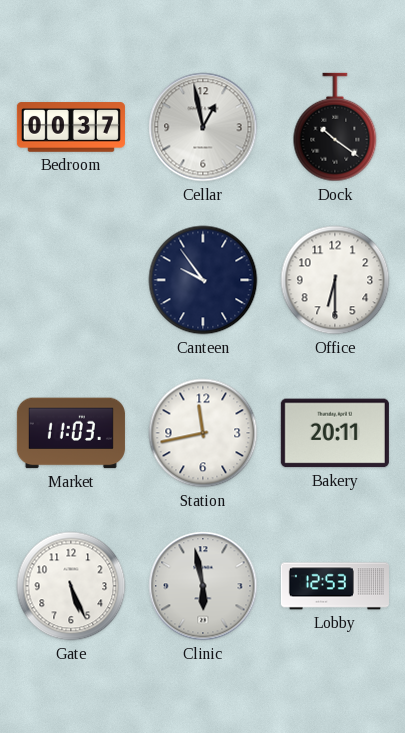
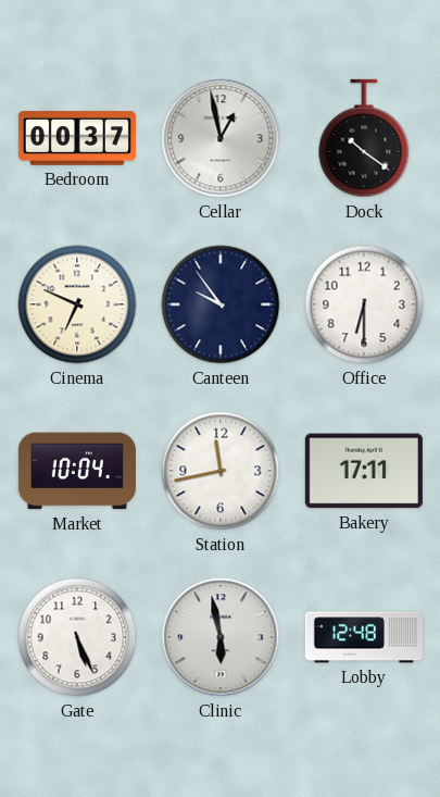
Cinema: none -> 6:49
Market: 11:03 -> 10:04
Bakery: 20:11 -> 17:11
Lobby: 12:53 -> 12:48
